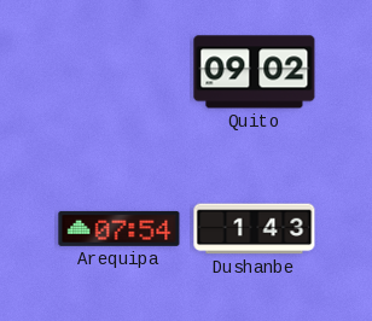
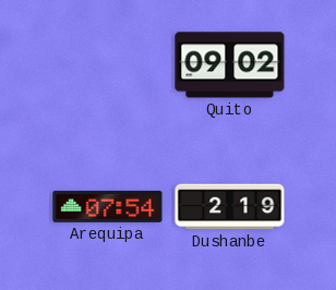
Dushanbe: 1:43 -> 2:19
